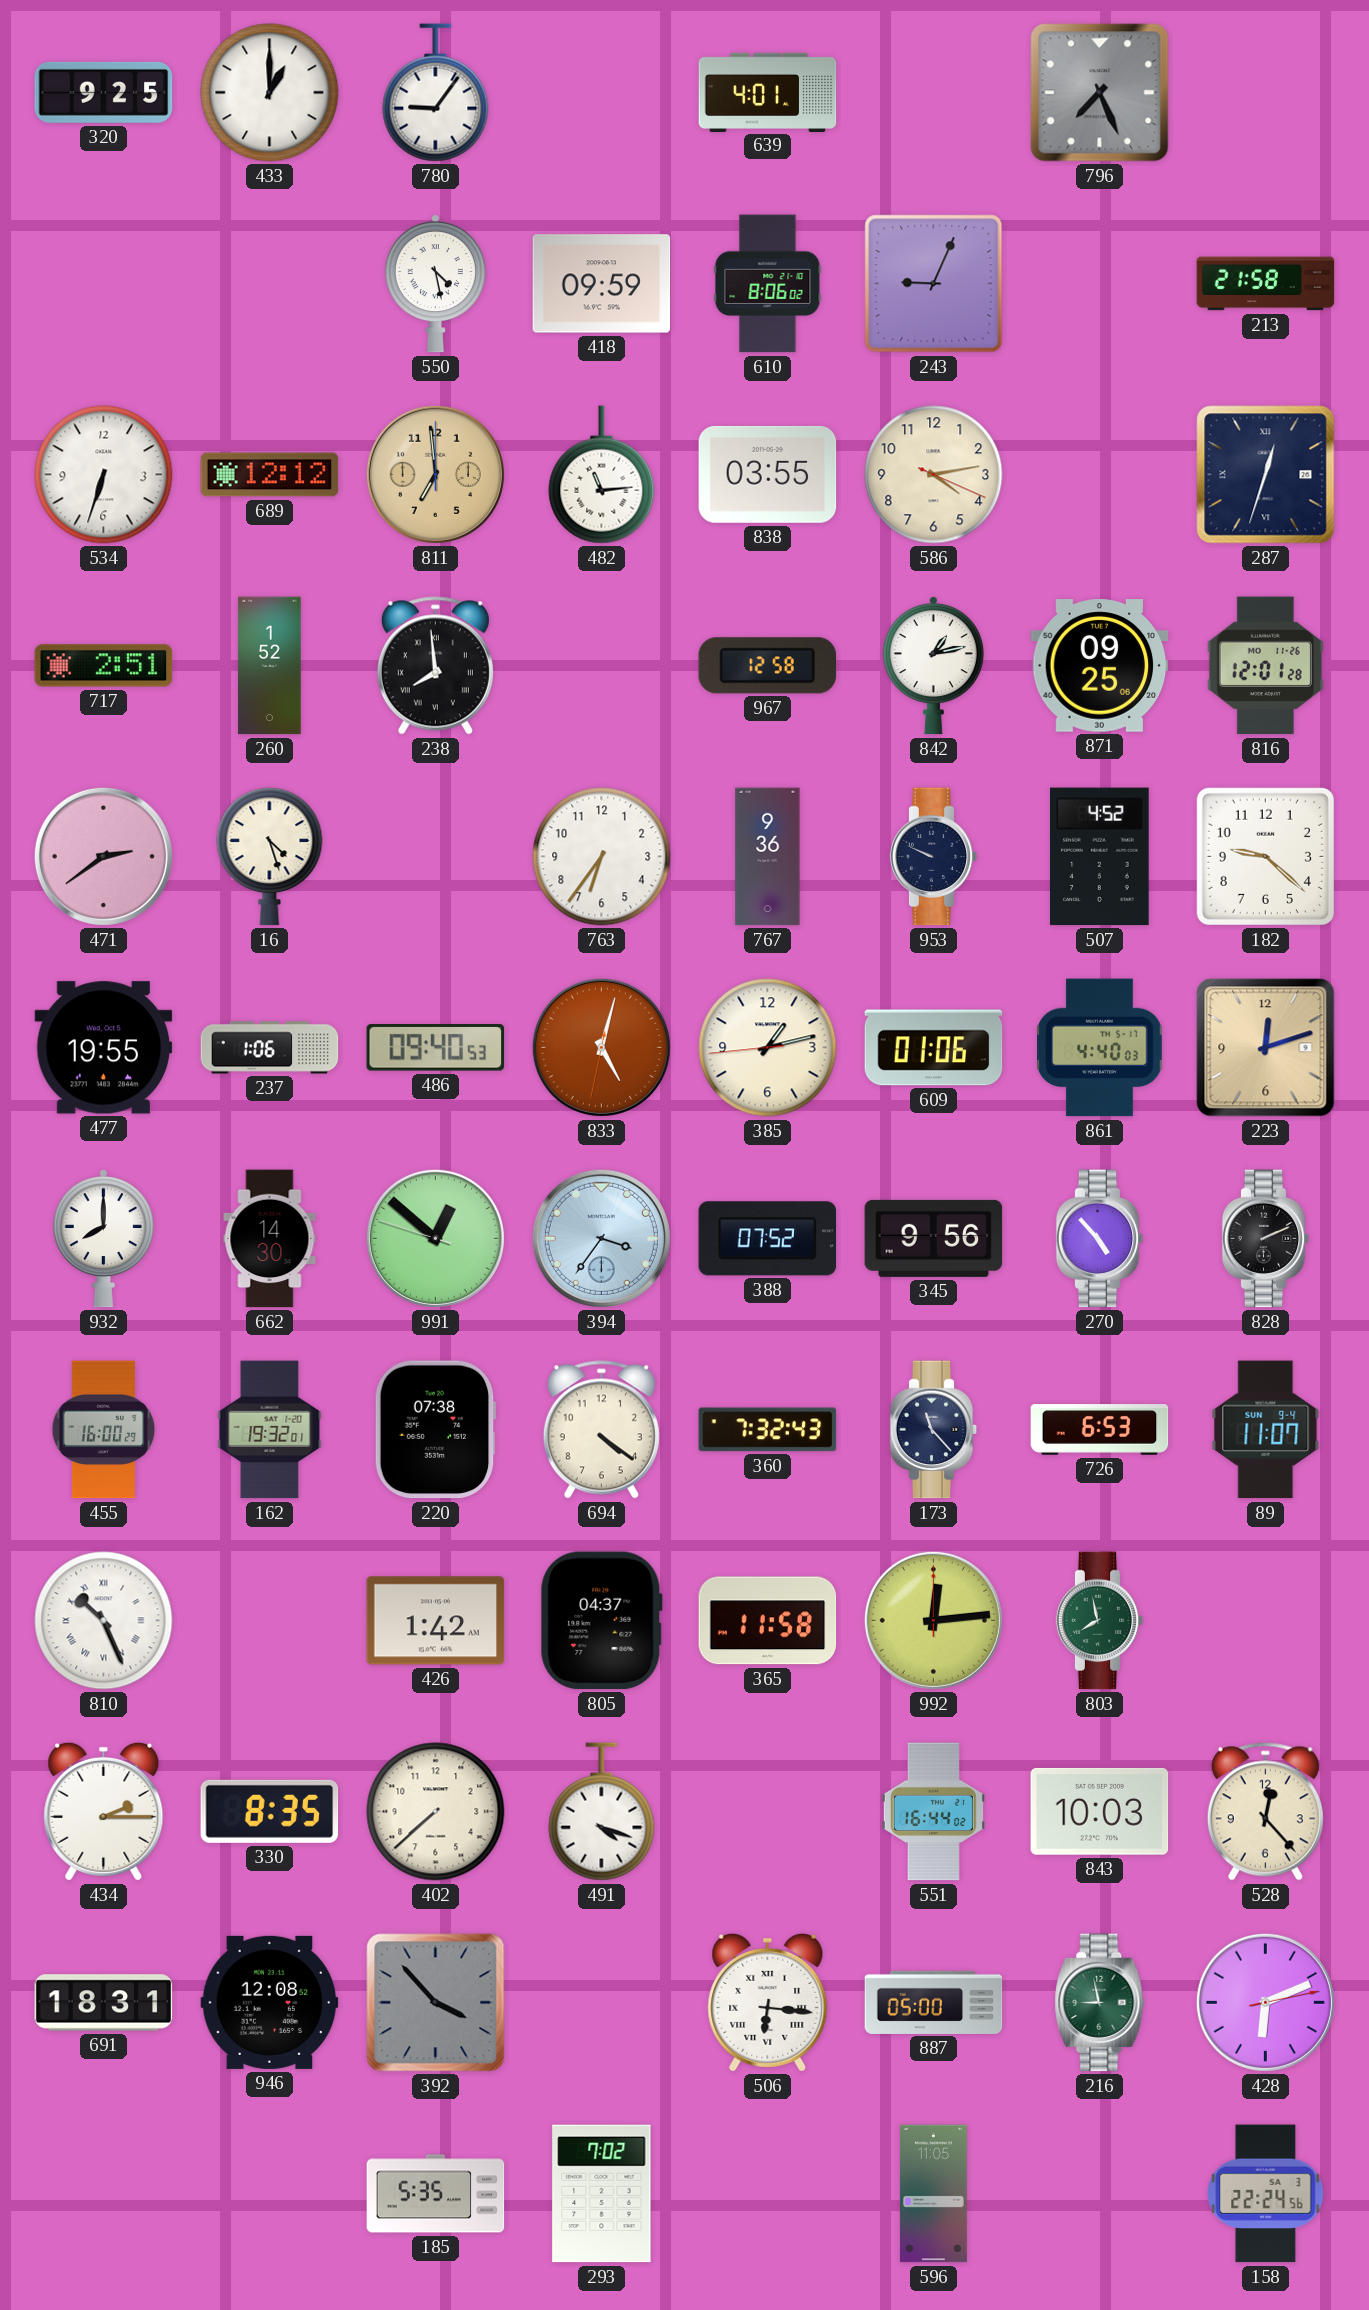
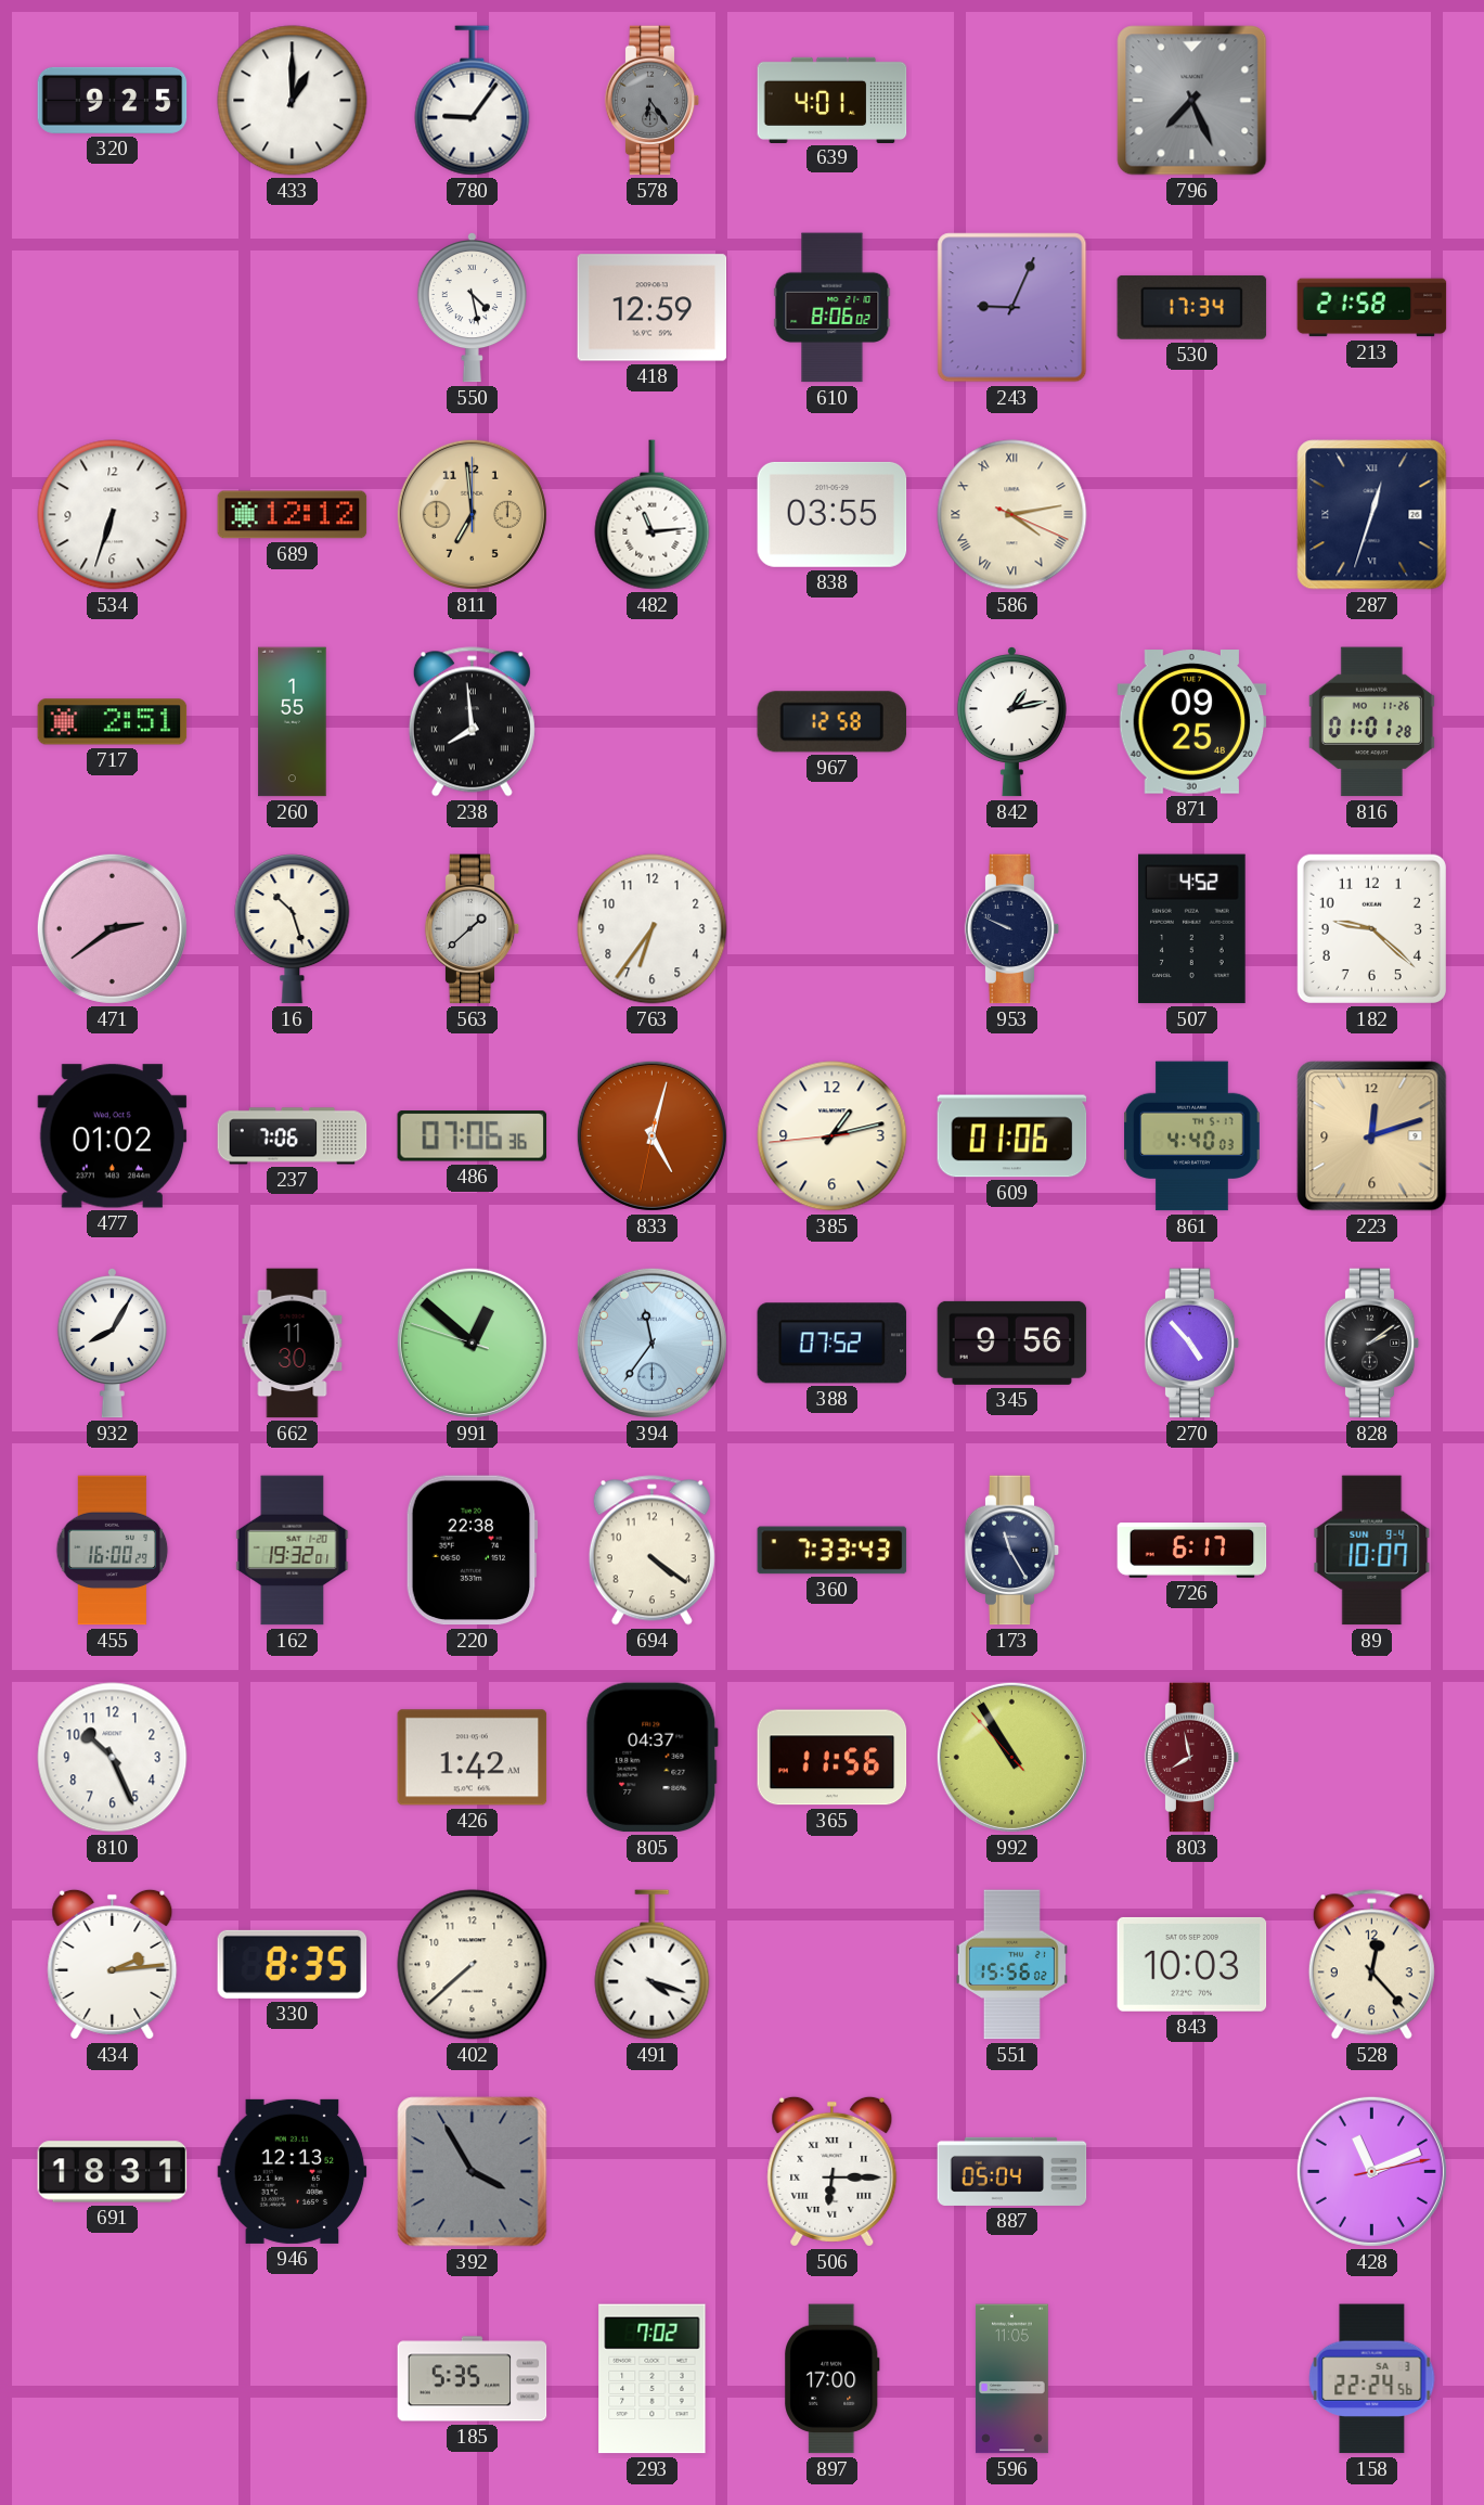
578: none -> 6:24
418: 09:59 -> 12:59
530: none -> 17:34
586 numerals: Arabic -> Roman
260: 1:52 -> 1:55
871: 09:25:06 -> 09:25:48
816: 12:01 -> 01:01
16: 4:27 -> 10:27
563: none -> 1:38
767: 9:36 -> none
477: 19:55 -> 01:02
237: 1:06 -> 7:06
486: 09:40 -> 07:06
932: 8:00 -> 8:05
662: 14:30 -> 11:30
394: 3:36 -> 11:36
828: 2:11 -> 2:09
220: 07:38 -> 22:38
360: 7:32 -> 7:33
173: 11:23 -> 11:25
726: 6:53 -> 6:17
89: 11:07 -> 10:07
810 numerals: Roman -> Arabic
365: 11:58 -> 11:56
992: 12:14 -> 10:54
803 dial: green -> burgundy
434: 2:15 -> 2:14
551: 16:44 -> 15:56
946: 12:08 -> 12:13
392: 3:53 -> 3:55
506: 6:16 -> 6:15
887: 05:00 -> 05:04
216: 8:58 -> none
428: 6:11 -> 11:11
897: none -> 17:00
